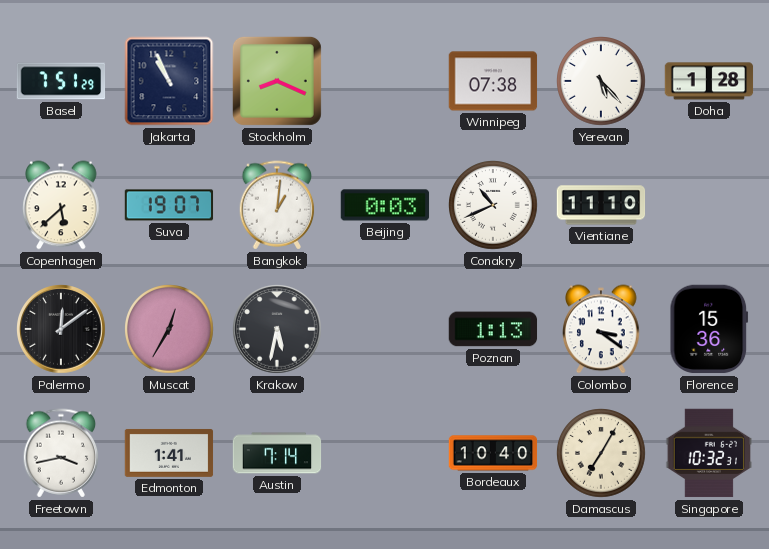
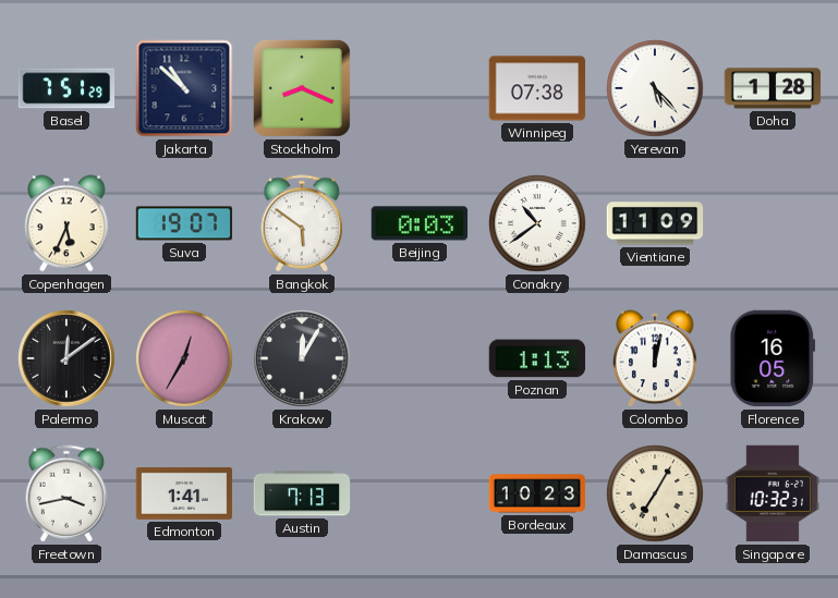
Jakarta: 10:56 -> 10:52
Copenhagen: 5:38 -> 5:34
Bangkok: 1:01 -> 5:51
Conakry: 10:41 -> 10:39
Vientiane: 11:10 -> 11:09
Krakow: 5:32 -> 12:05
Colombo: 3:21 -> 12:02
Florence: 15:36 -> 16:05
Austin: 7:14 -> 7:13
Bordeaux: 10:40 -> 10:23
